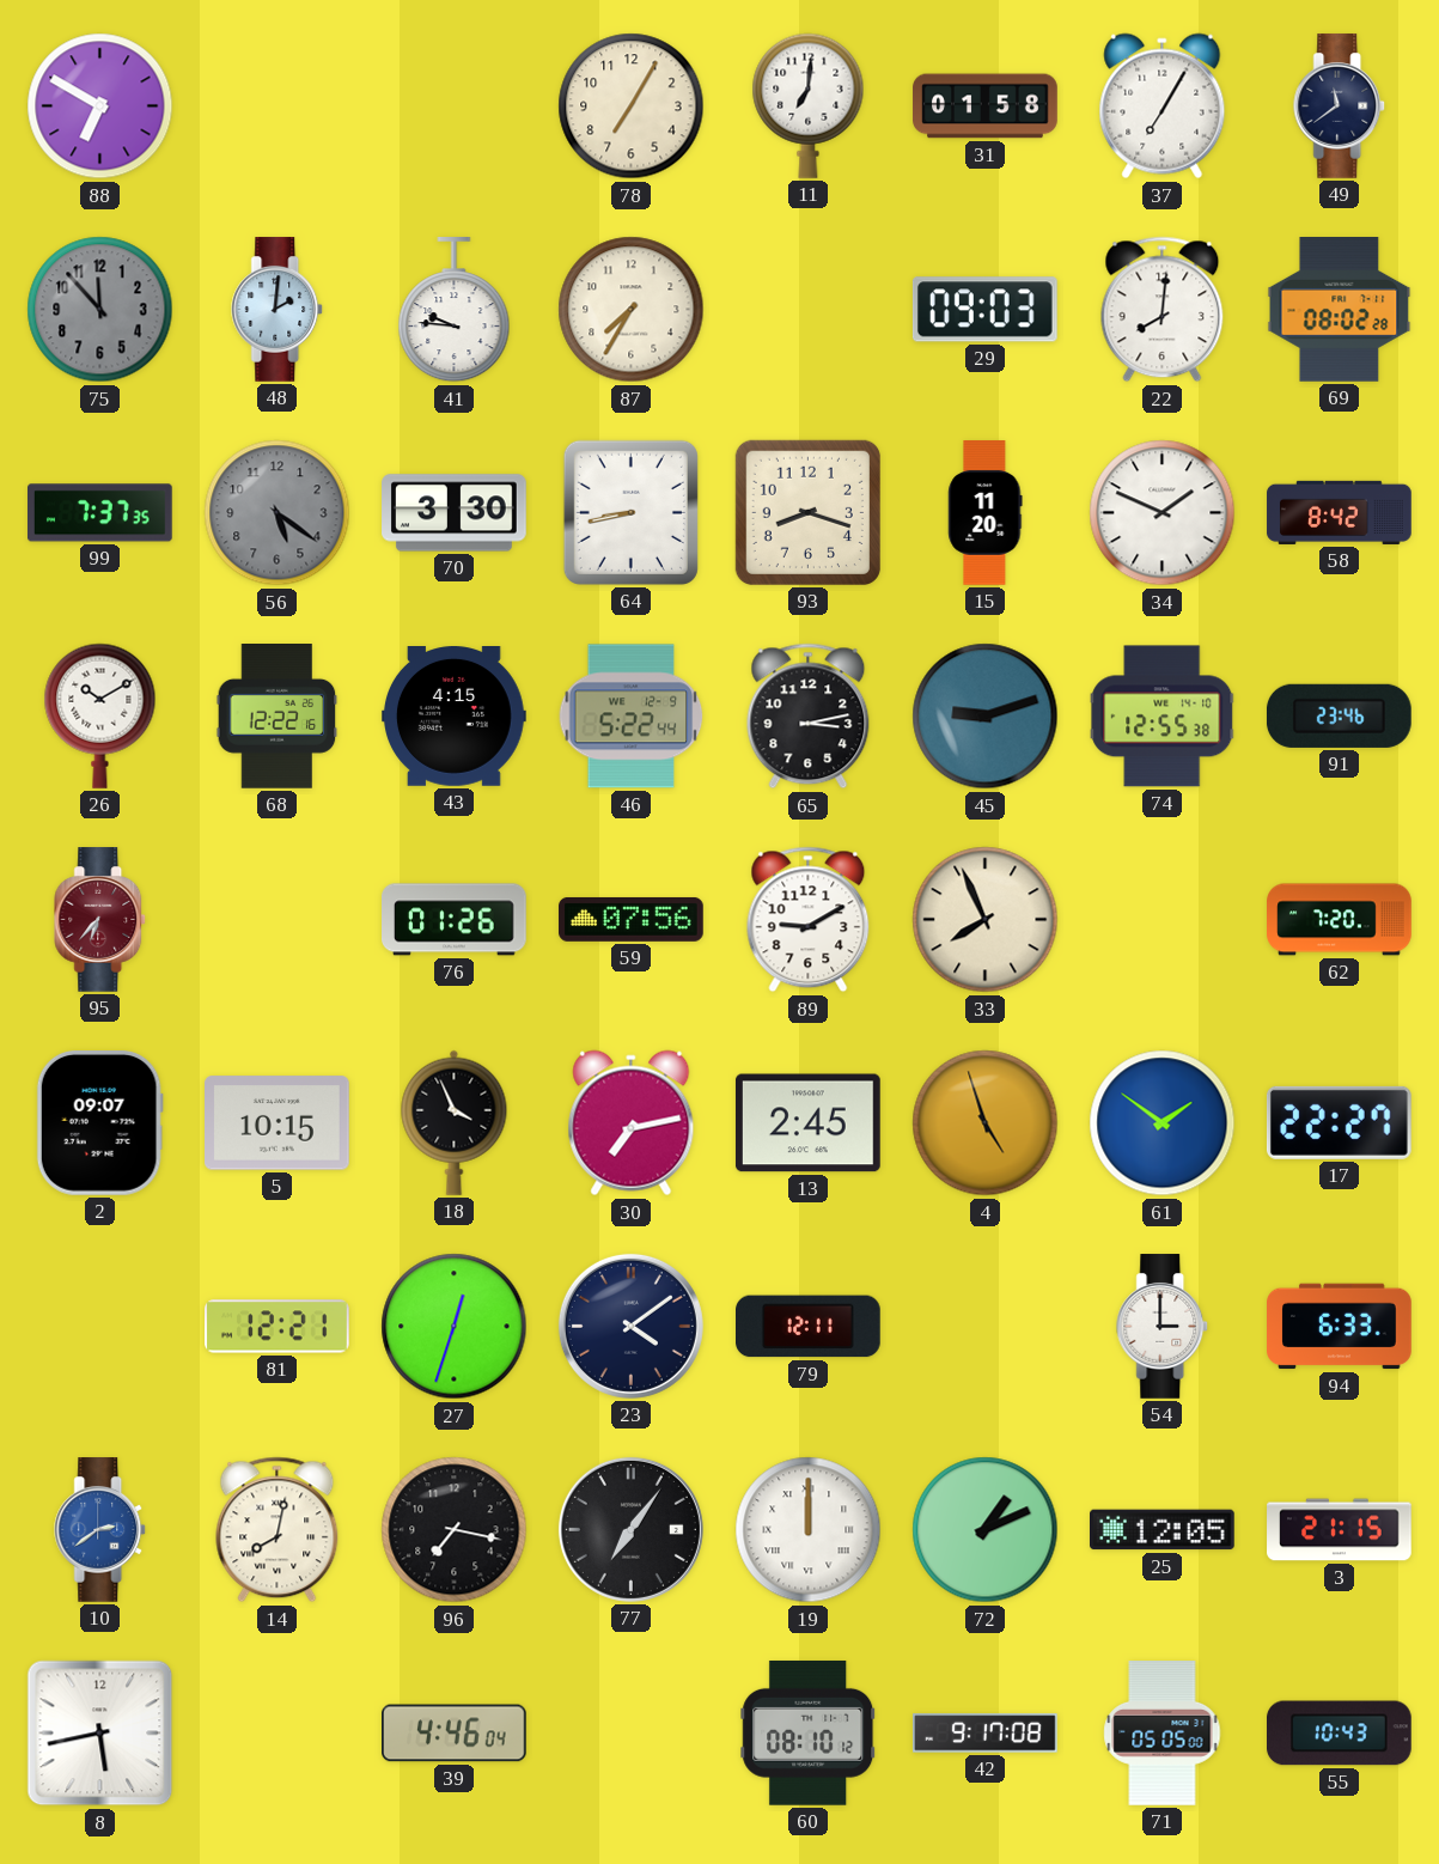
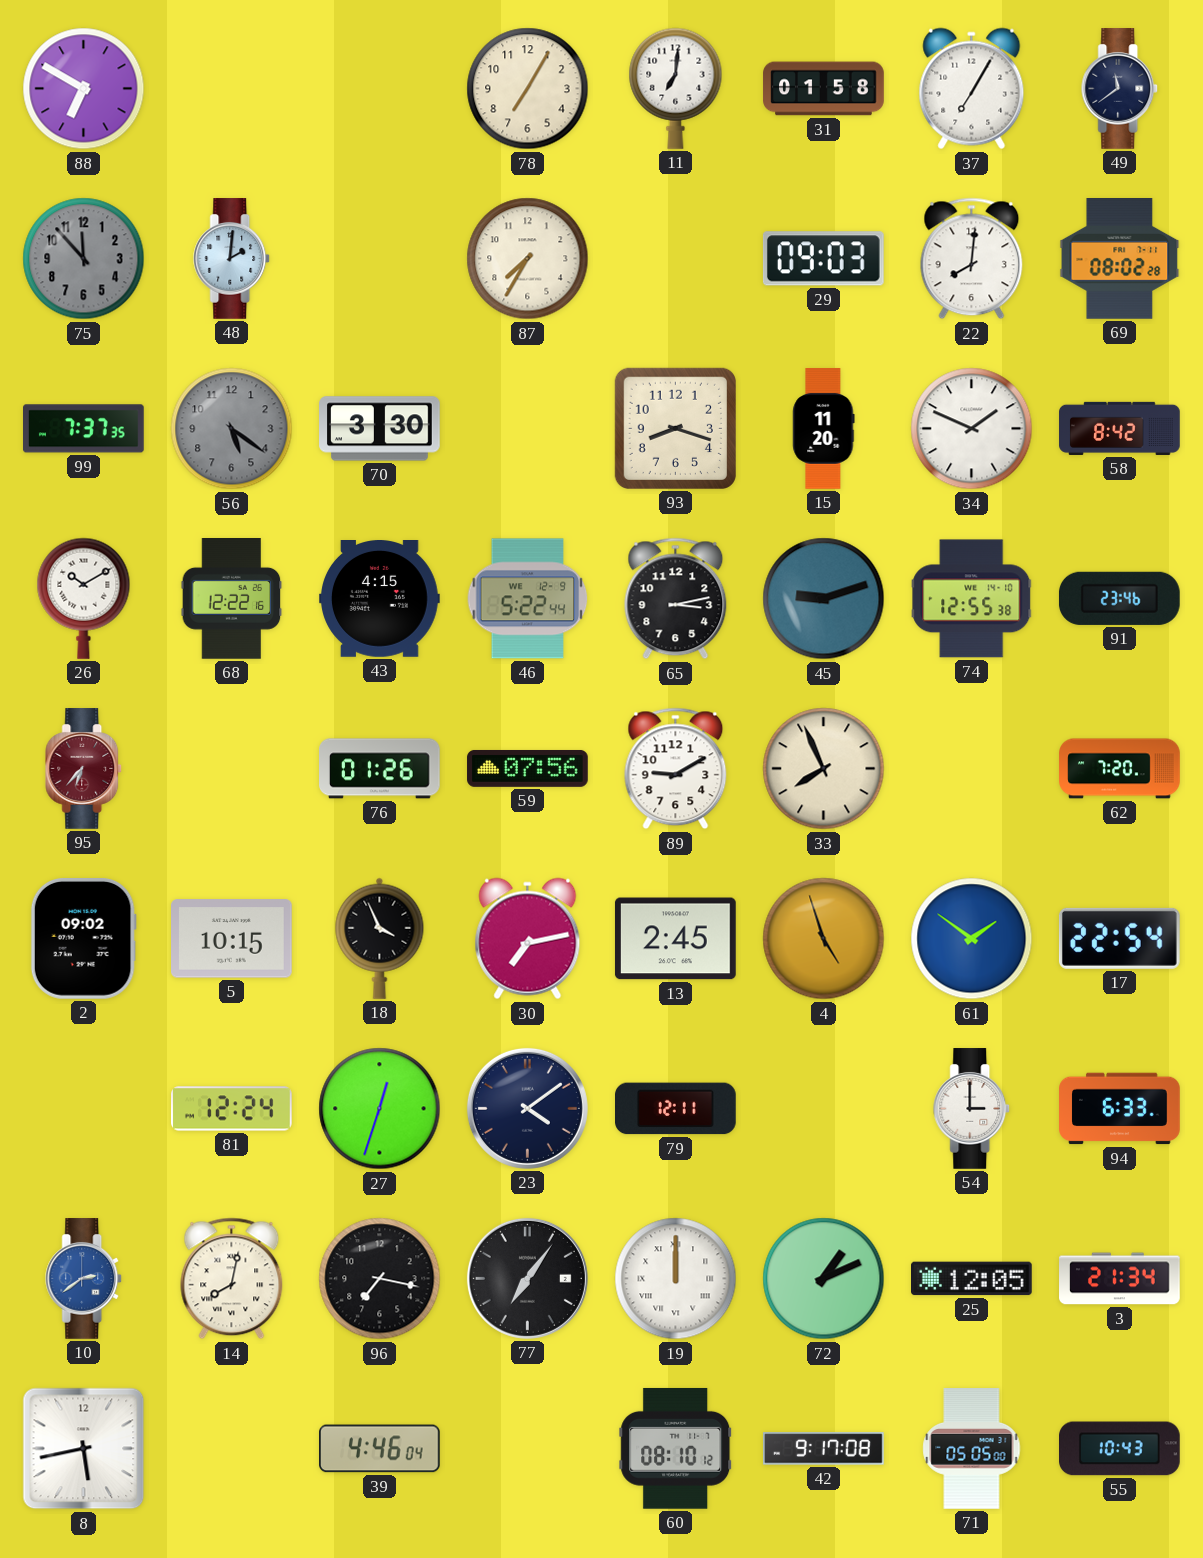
41: 9:46 -> none
64: 8:43 -> none
2: 09:07 -> 09:02
17: 22:27 -> 22:54
81: 12:21 -> 12:24
3: 21:15 -> 21:34
